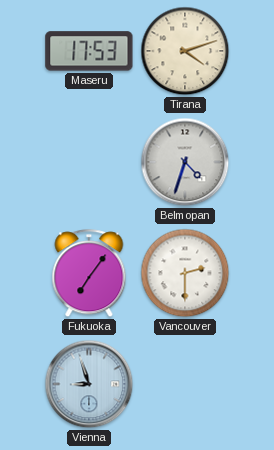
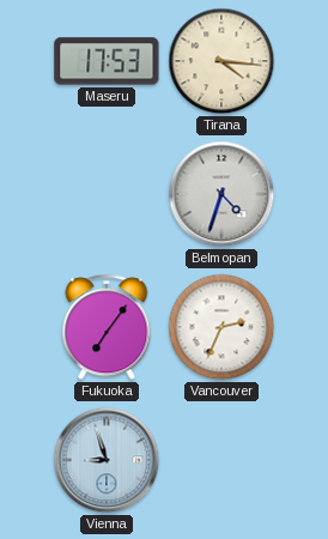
Tirana: 4:12 -> 4:16
Vancouver: 2:30 -> 2:34
